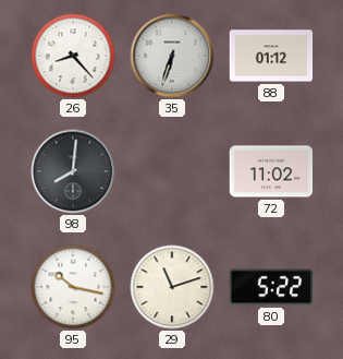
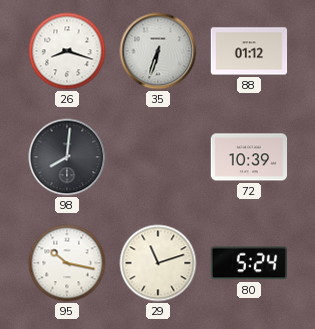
26: 8:23 -> 8:18
72: 11:02 -> 10:39
80: 5:22 -> 5:24
